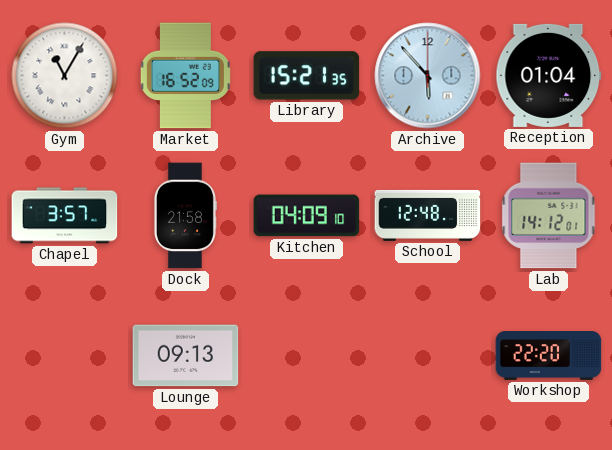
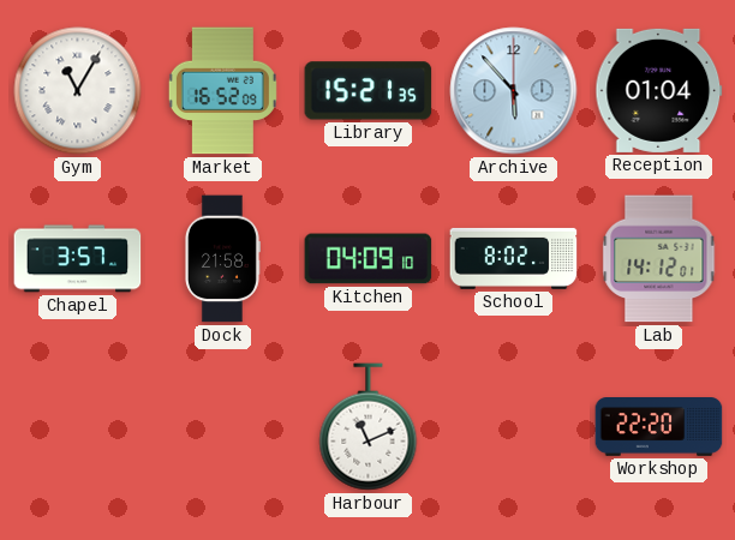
School: 12:48 -> 8:02
Lounge: 09:13 -> none
Harbour: none -> 11:11
